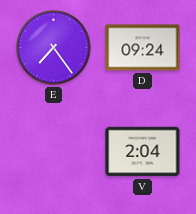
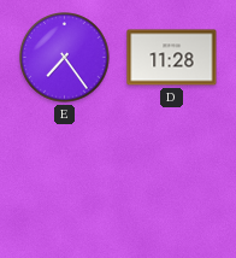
D: 09:24 -> 11:28
V: 2:04 -> none
